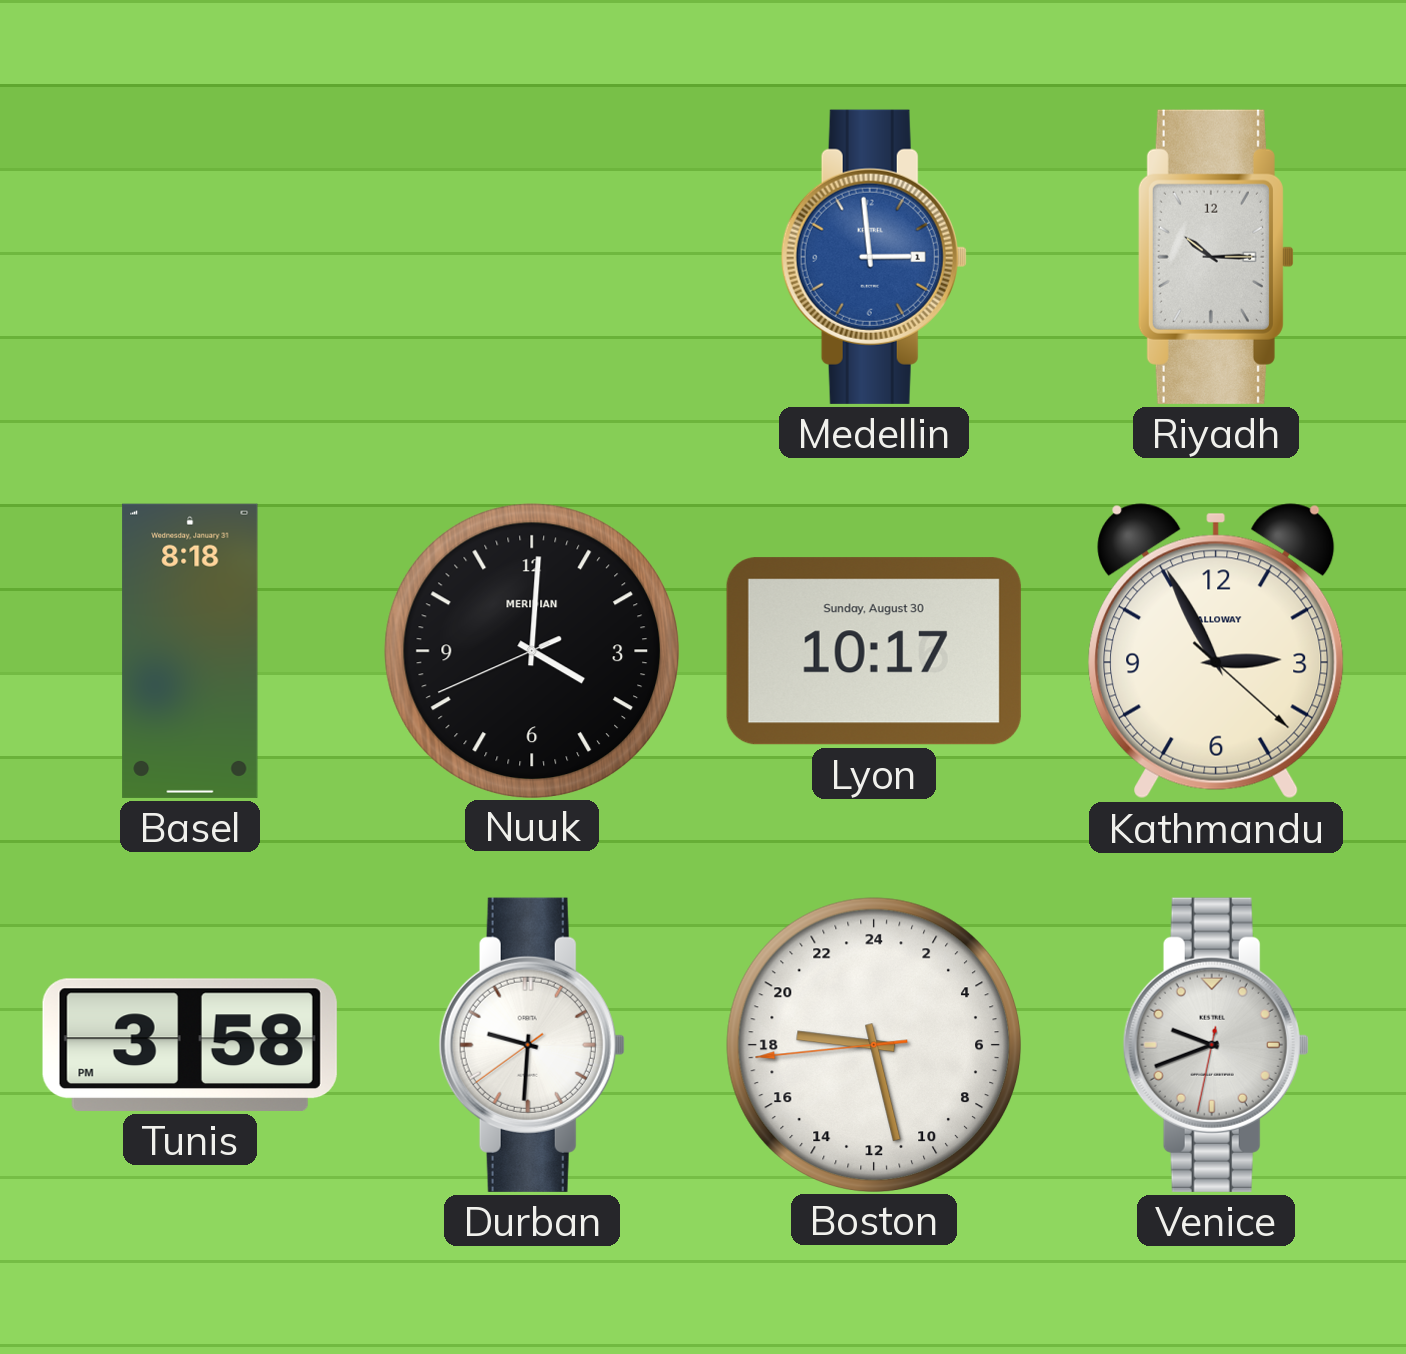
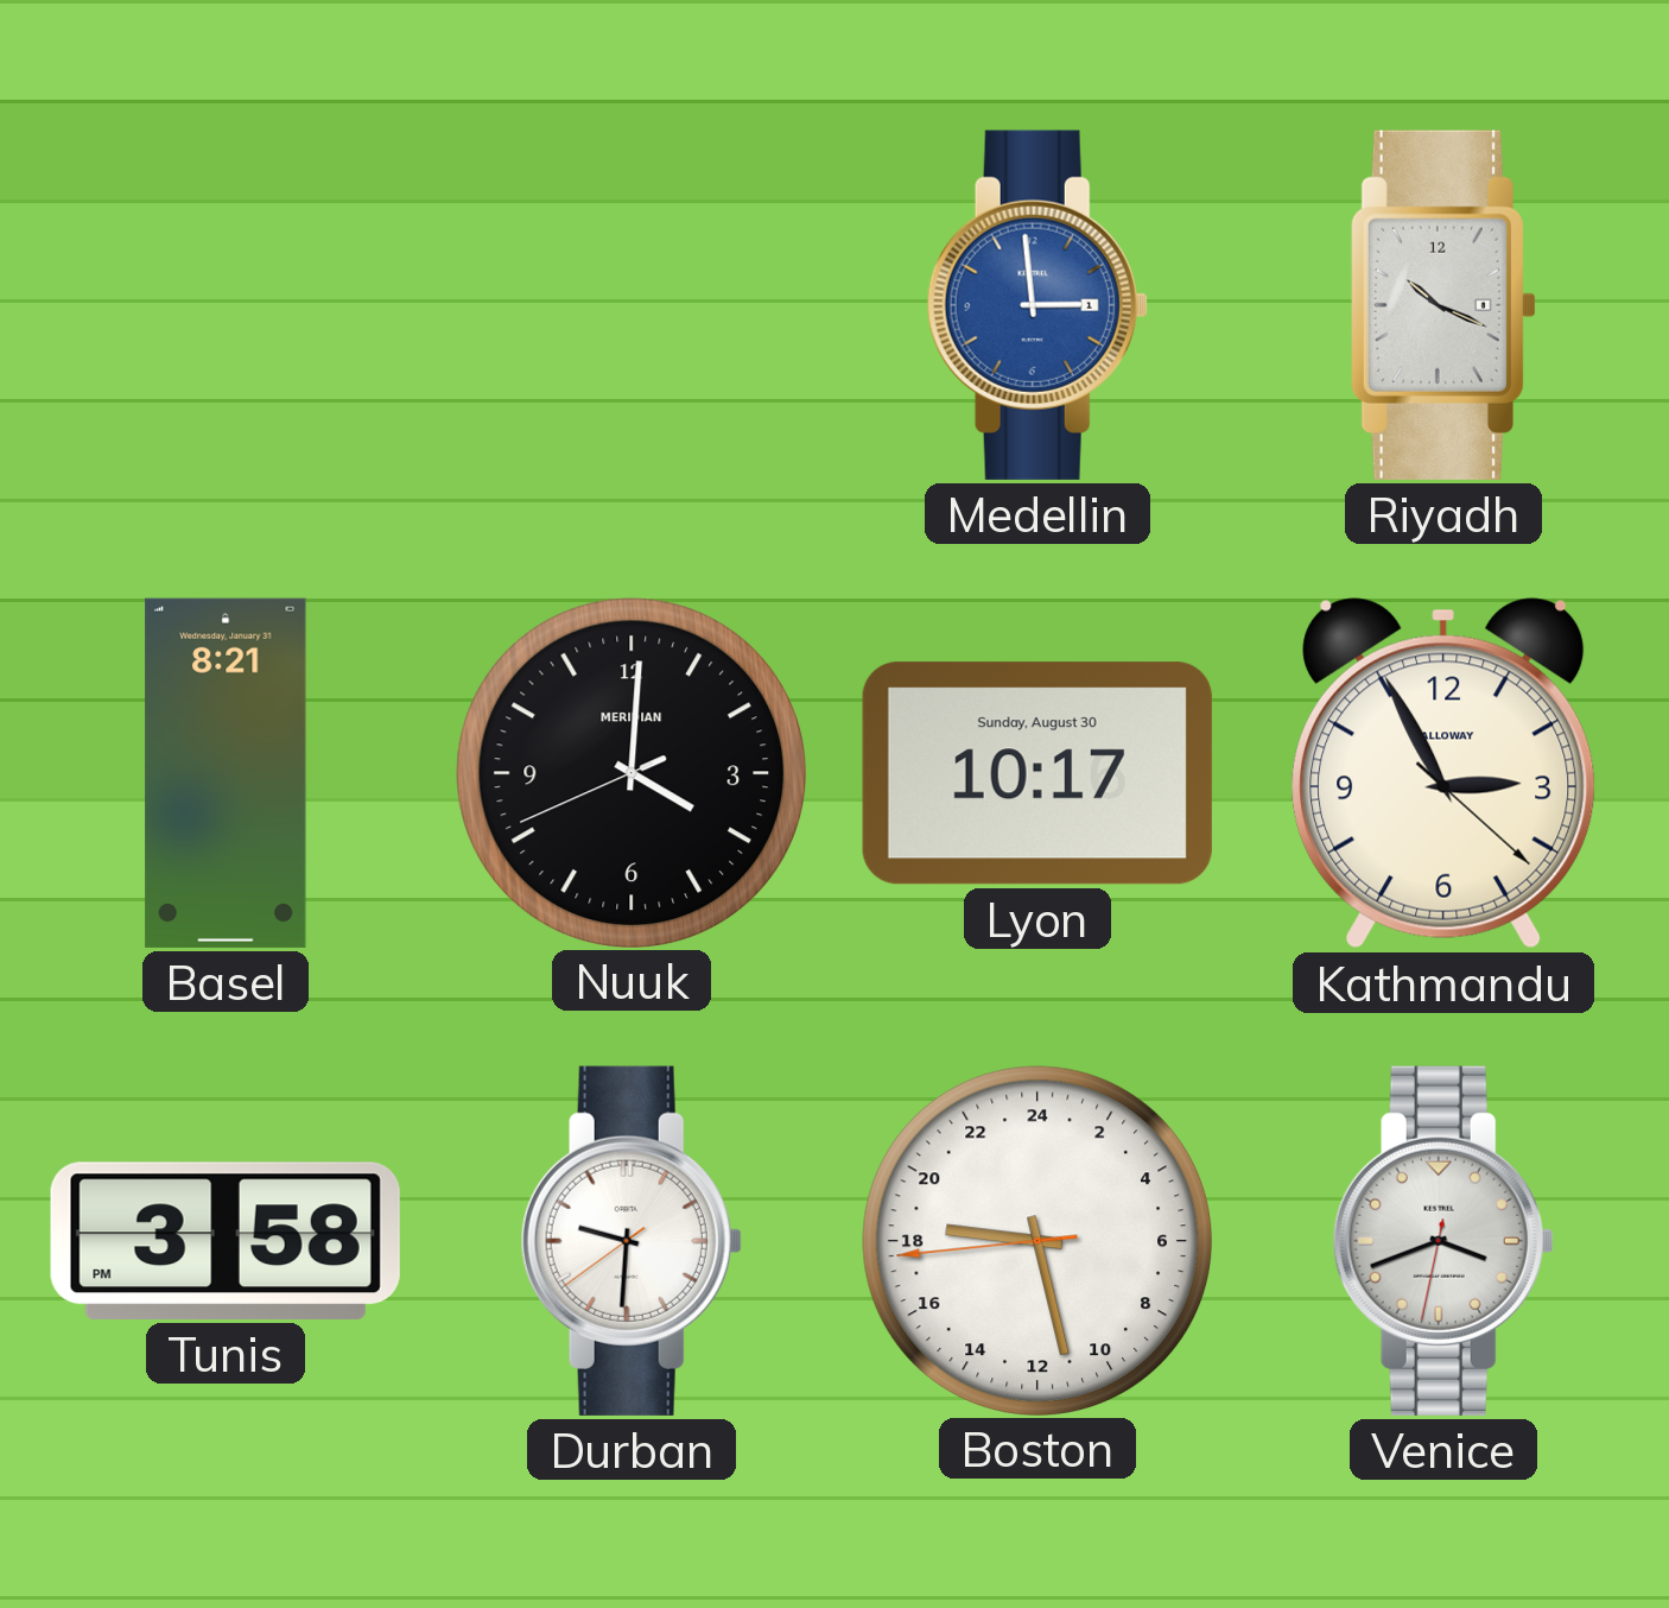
Riyadh: 10:15 -> 10:19
Basel: 8:18 -> 8:21
Venice: 9:41 -> 3:41
